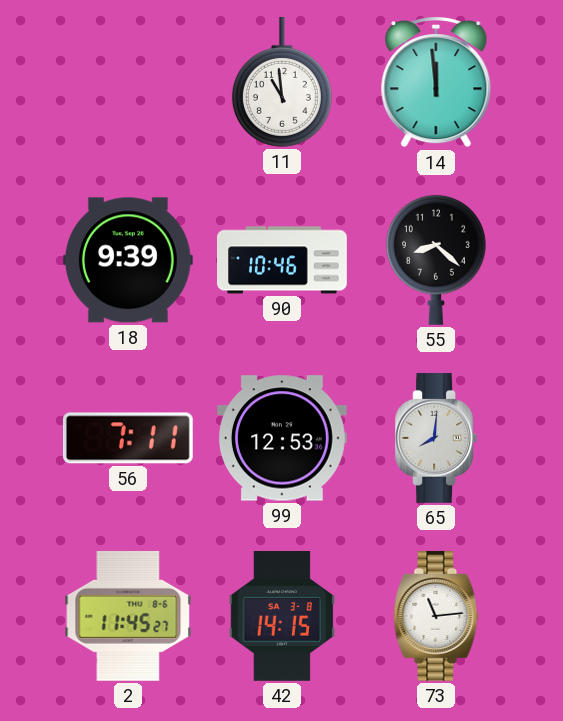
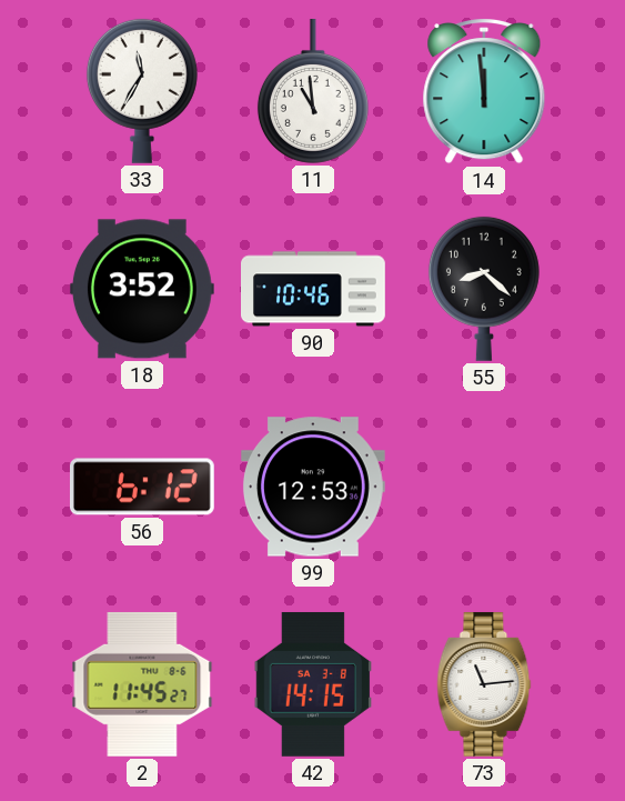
33: none -> 11:35
18: 9:39 -> 3:52
56: 7:11 -> 6:12
65: 8:01 -> none
